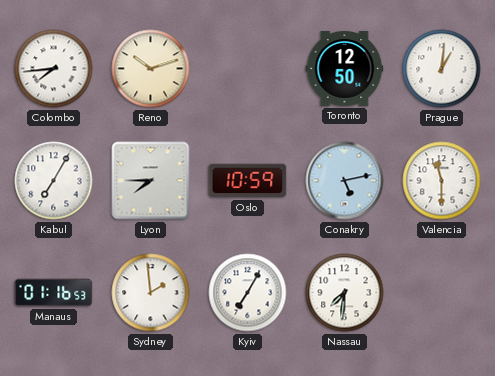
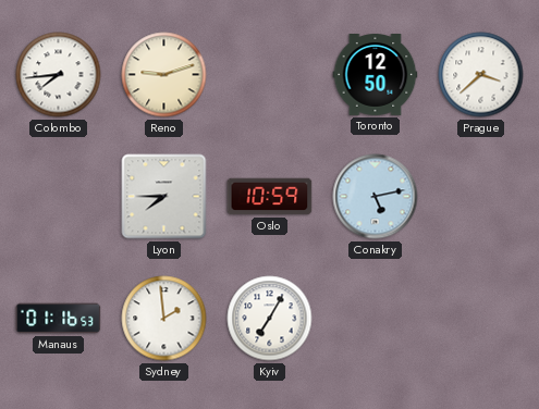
Reno: 10:12 -> 9:12
Prague: 1:01 -> 3:38
Kabul: 7:05 -> none
Valencia: 11:30 -> none
Nassau: 7:31 -> none
